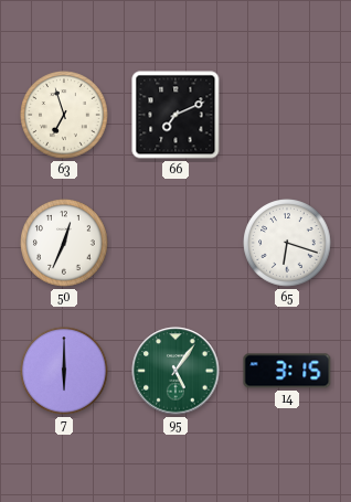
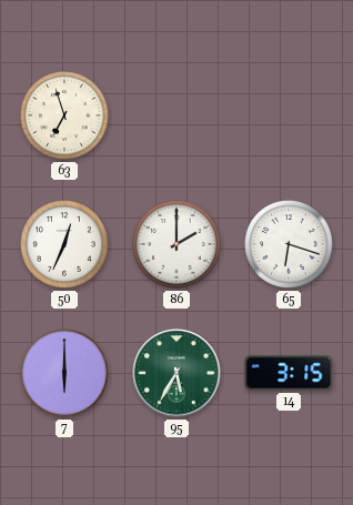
66: 7:11 -> none
86: none -> 2:00
95: 5:06 -> 5:35
